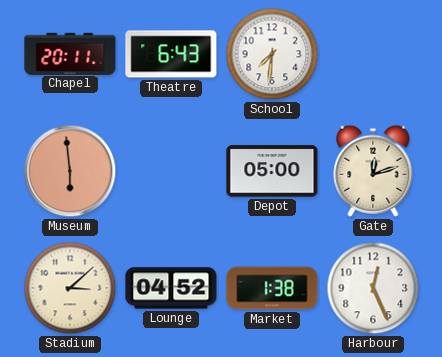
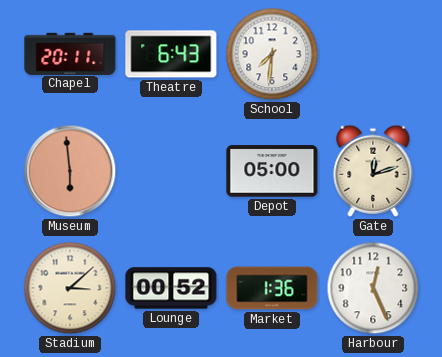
Lounge: 04:52 -> 00:52
Market: 1:38 -> 1:36
